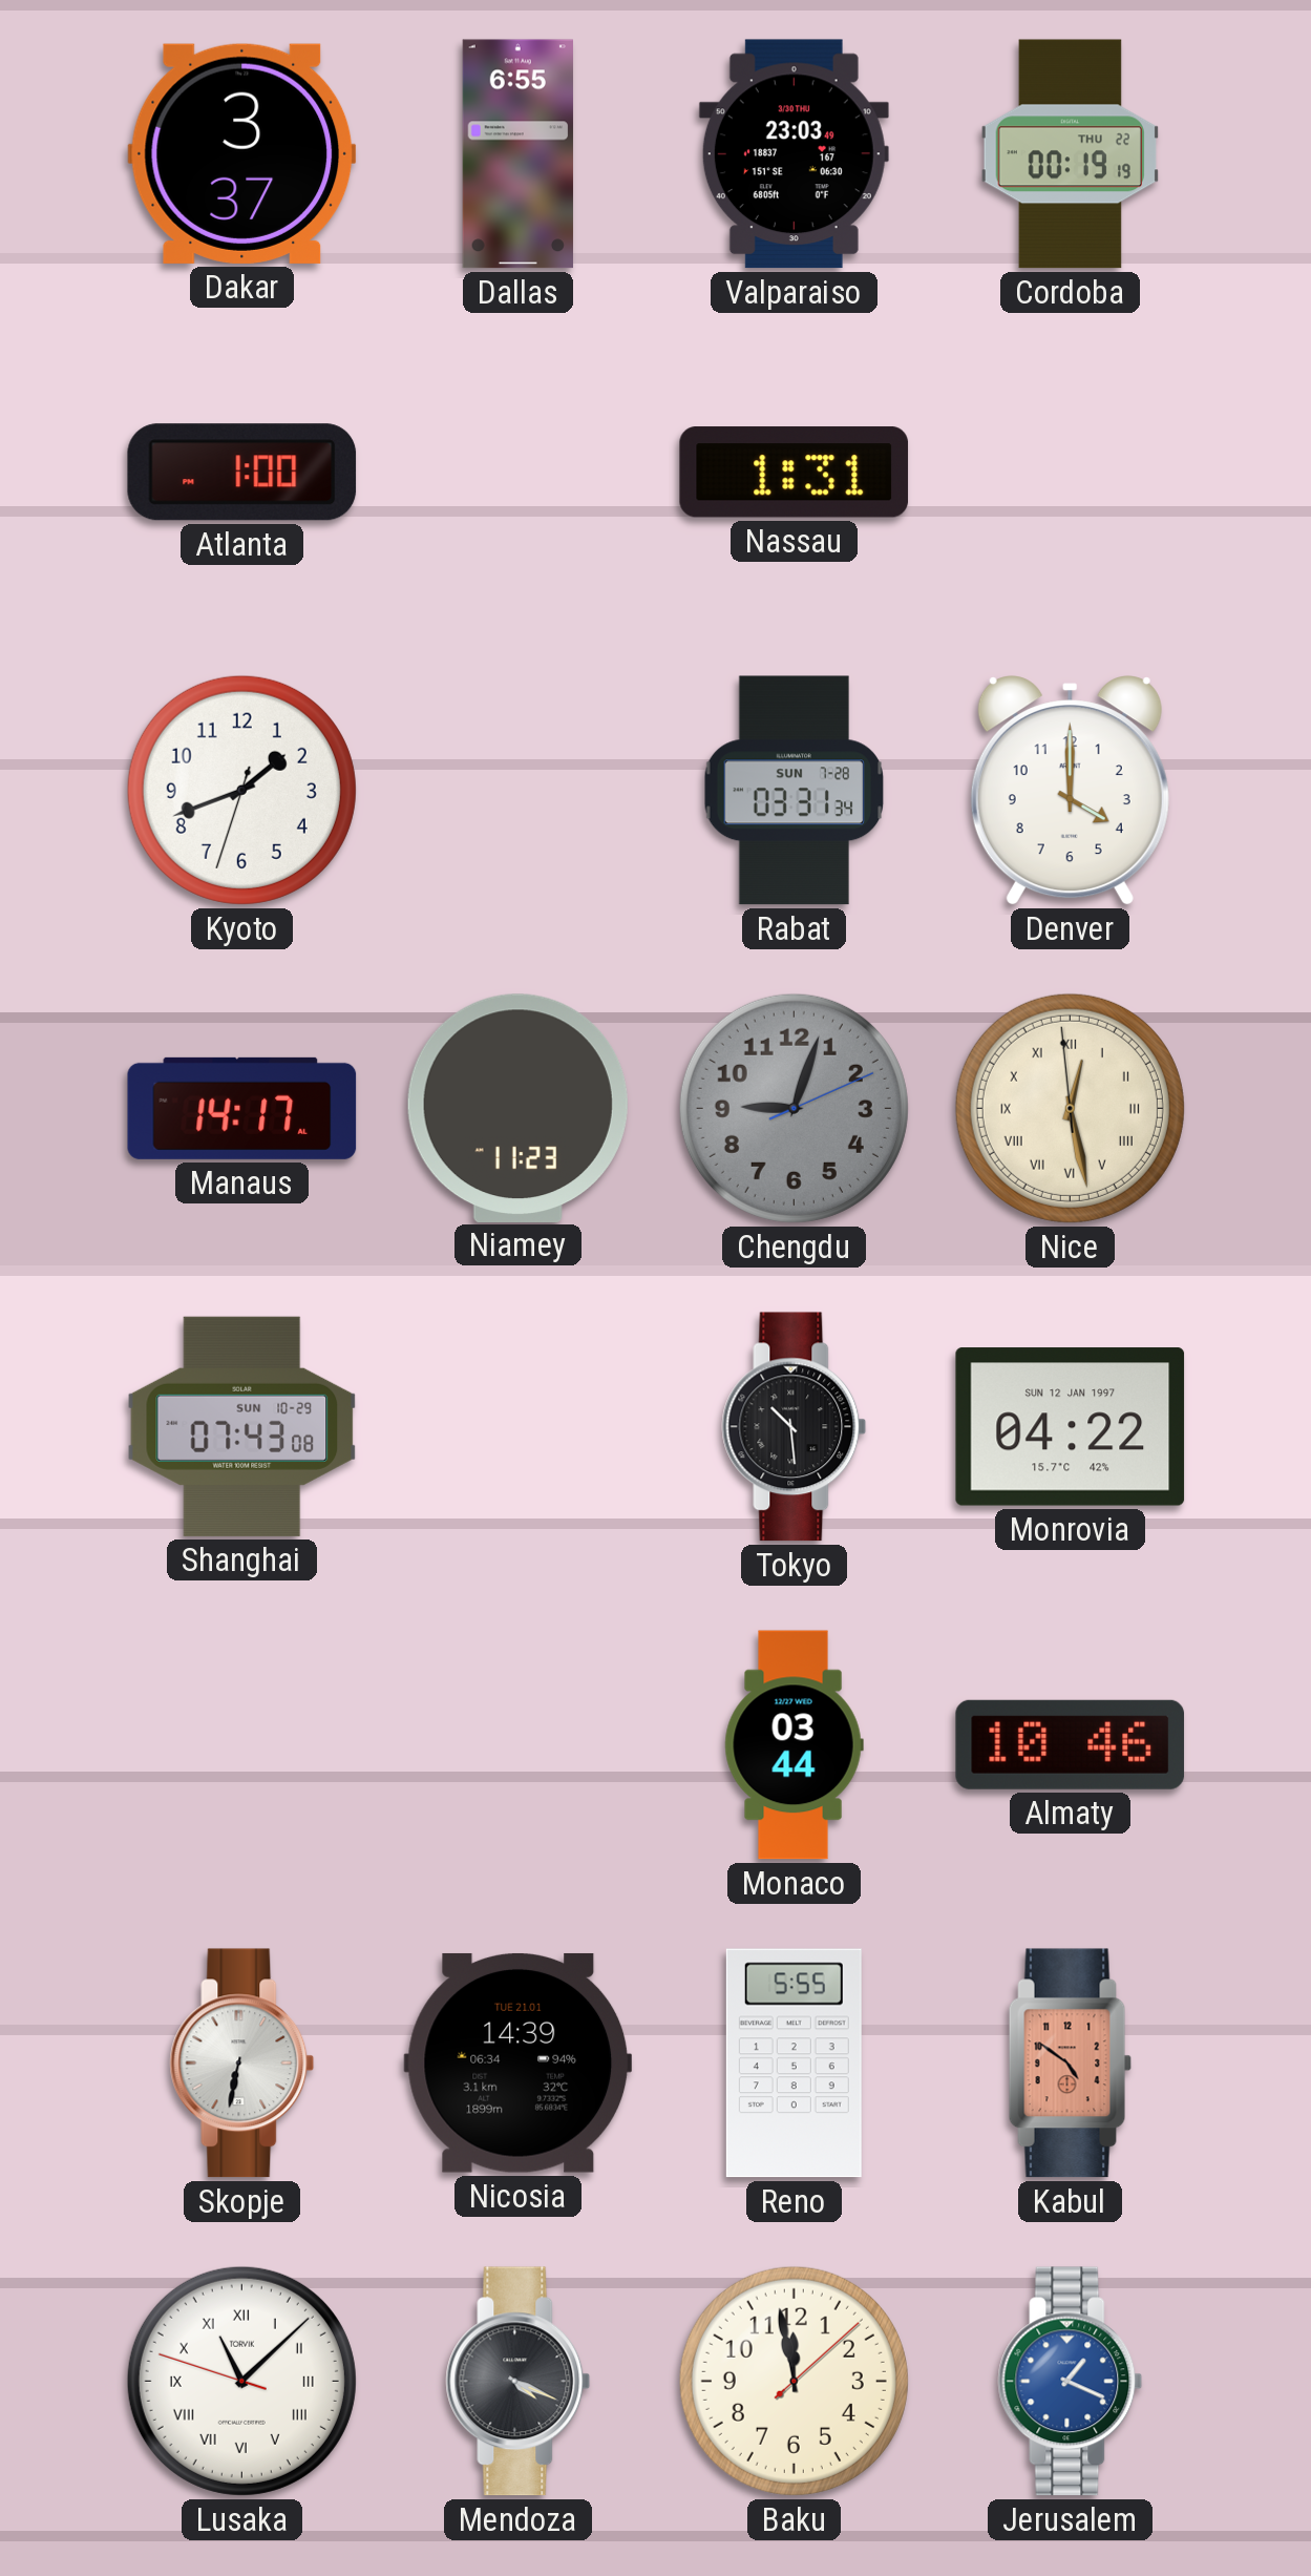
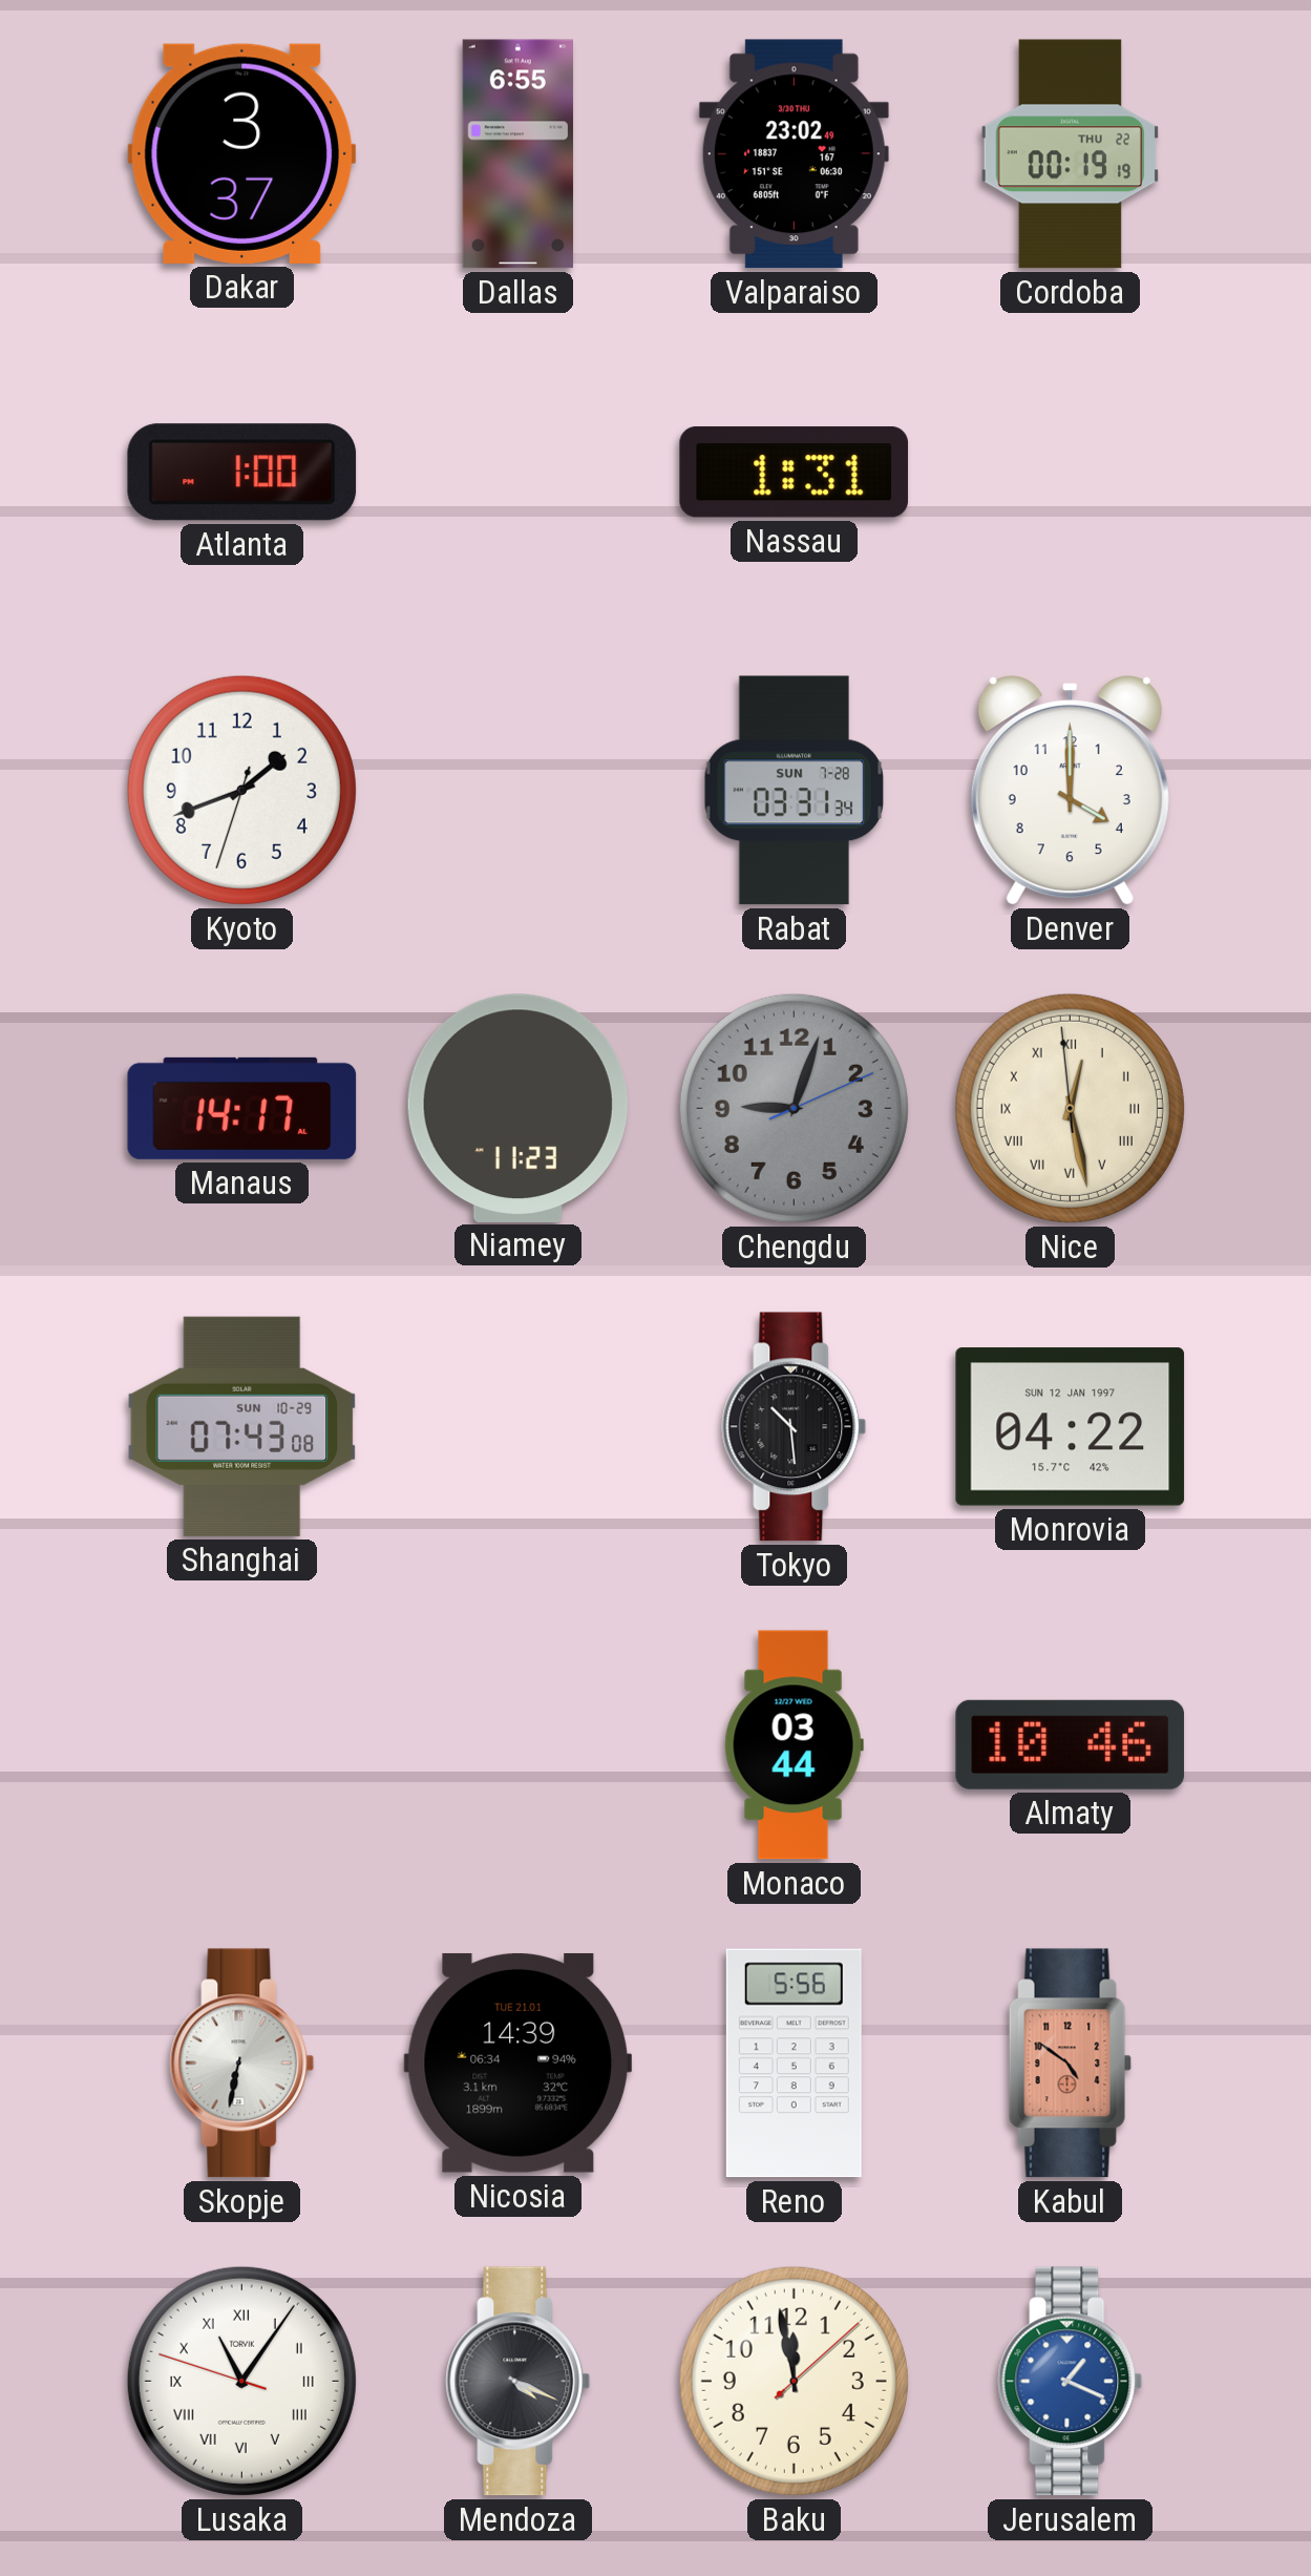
Valparaiso: 23:03 -> 23:02
Reno: 5:55 -> 5:56
Lusaka: 11:07 -> 11:05
